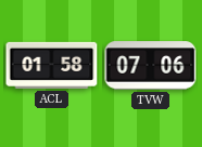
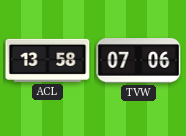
ACL: 01:58 -> 13:58
